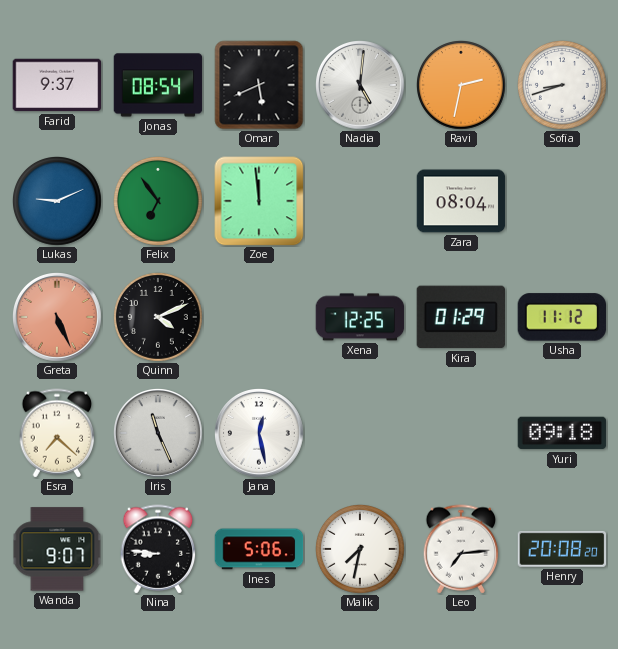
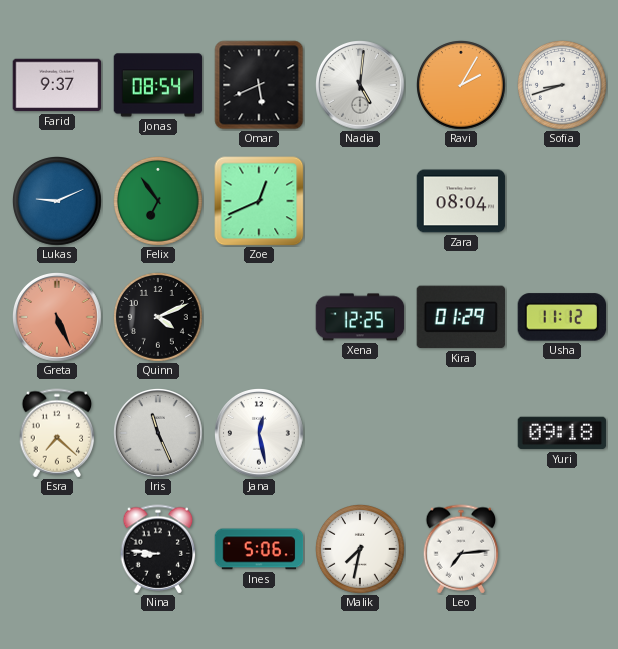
Ravi: 2:32 -> 2:05
Zoe: 11:59 -> 12:41
Wanda: 9:07 -> none
Henry: 20:08 -> none
